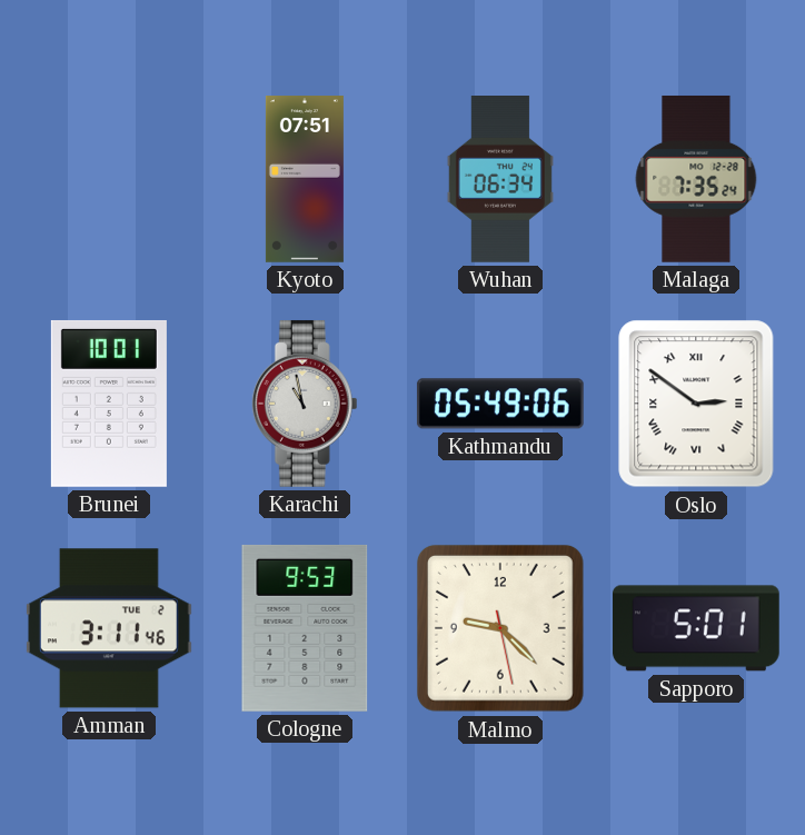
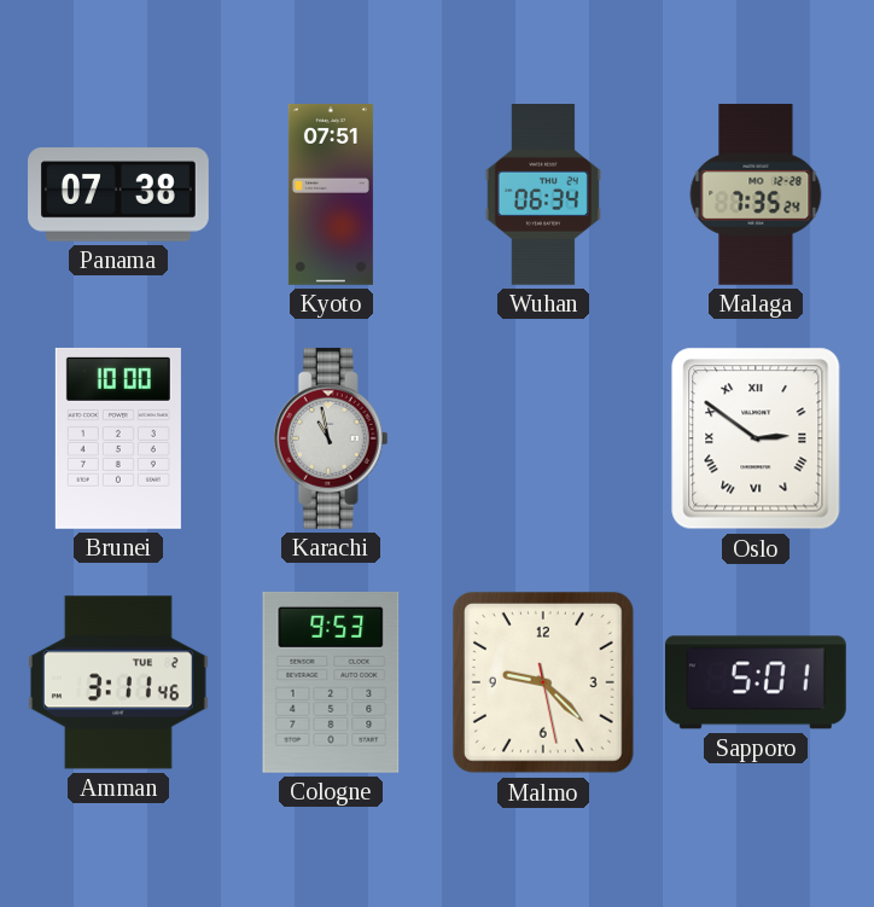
Panama: none -> 07:38
Brunei: 10:01 -> 10:00
Kathmandu: 05:49 -> none
